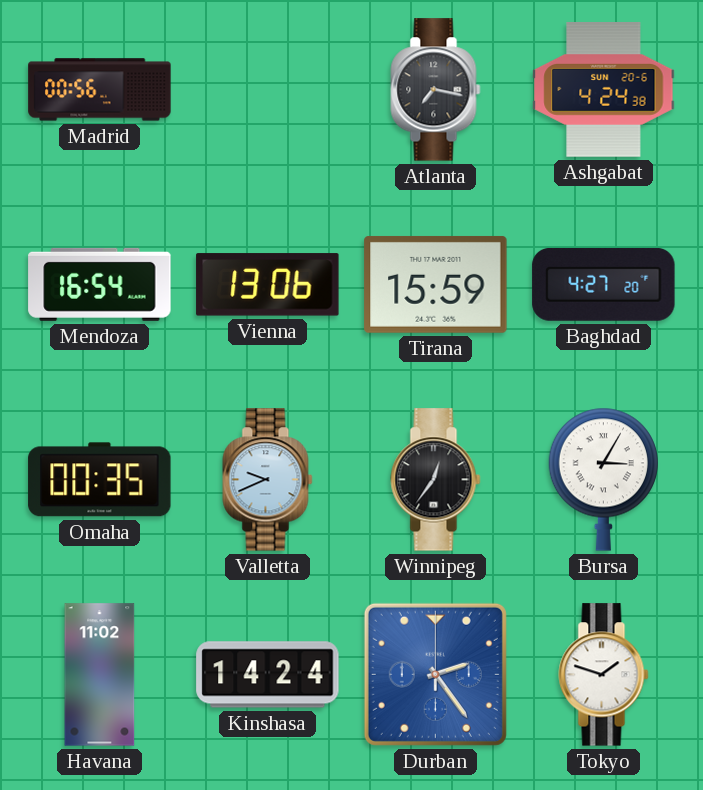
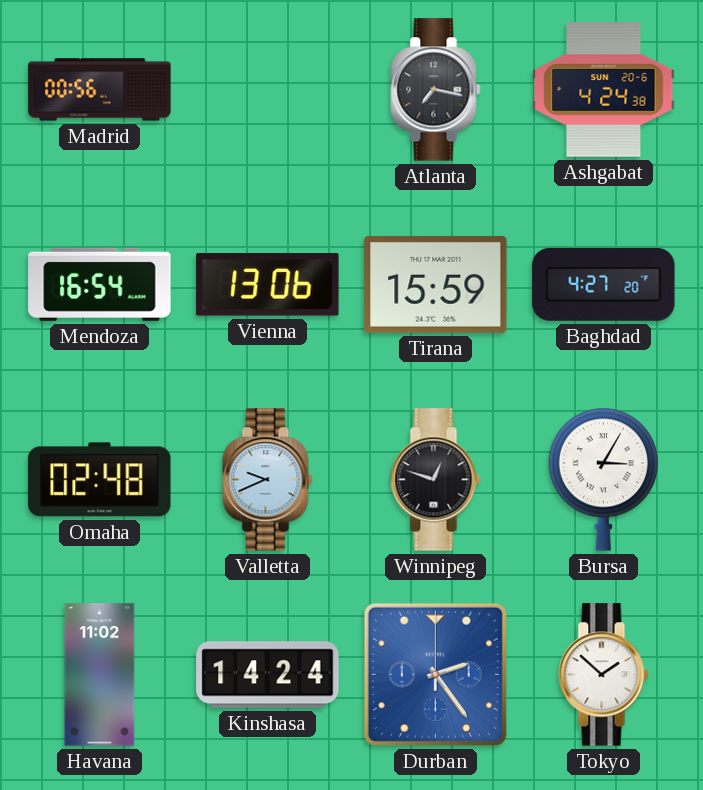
Omaha: 00:35 -> 02:48
Winnipeg: 12:36 -> 12:48
Tokyo: 1:48 -> 1:52
